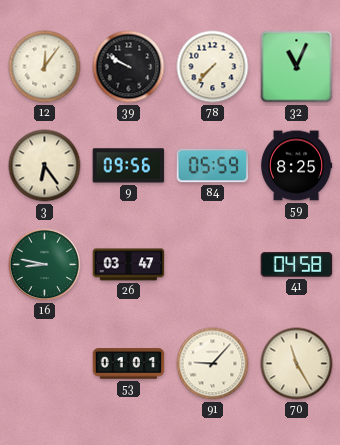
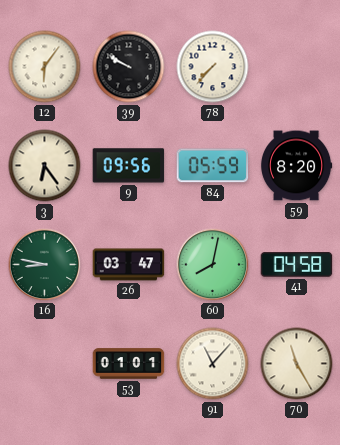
12: 12:06 -> 6:06
32: 11:04 -> none
59: 8:25 -> 8:20
60: none -> 8:02
91: 9:07 -> 11:07
